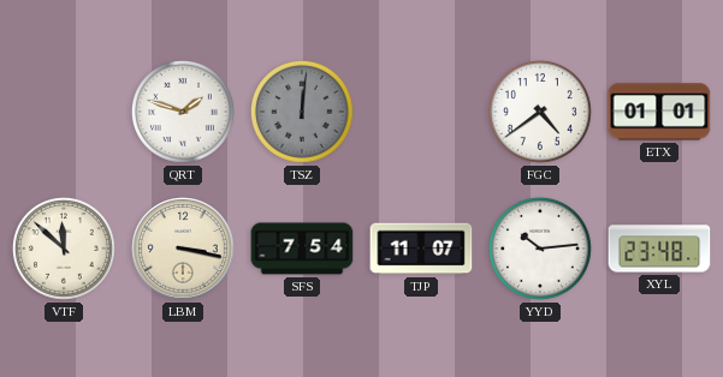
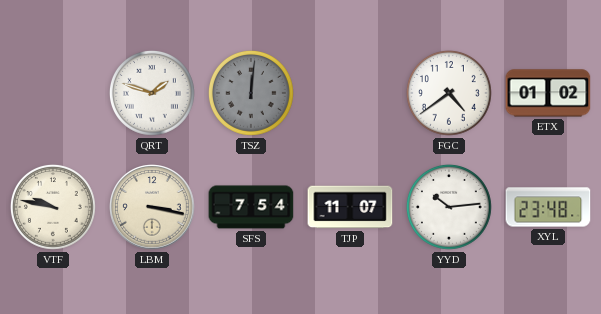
ETX: 01:01 -> 01:02
VTF: 11:52 -> 9:47
